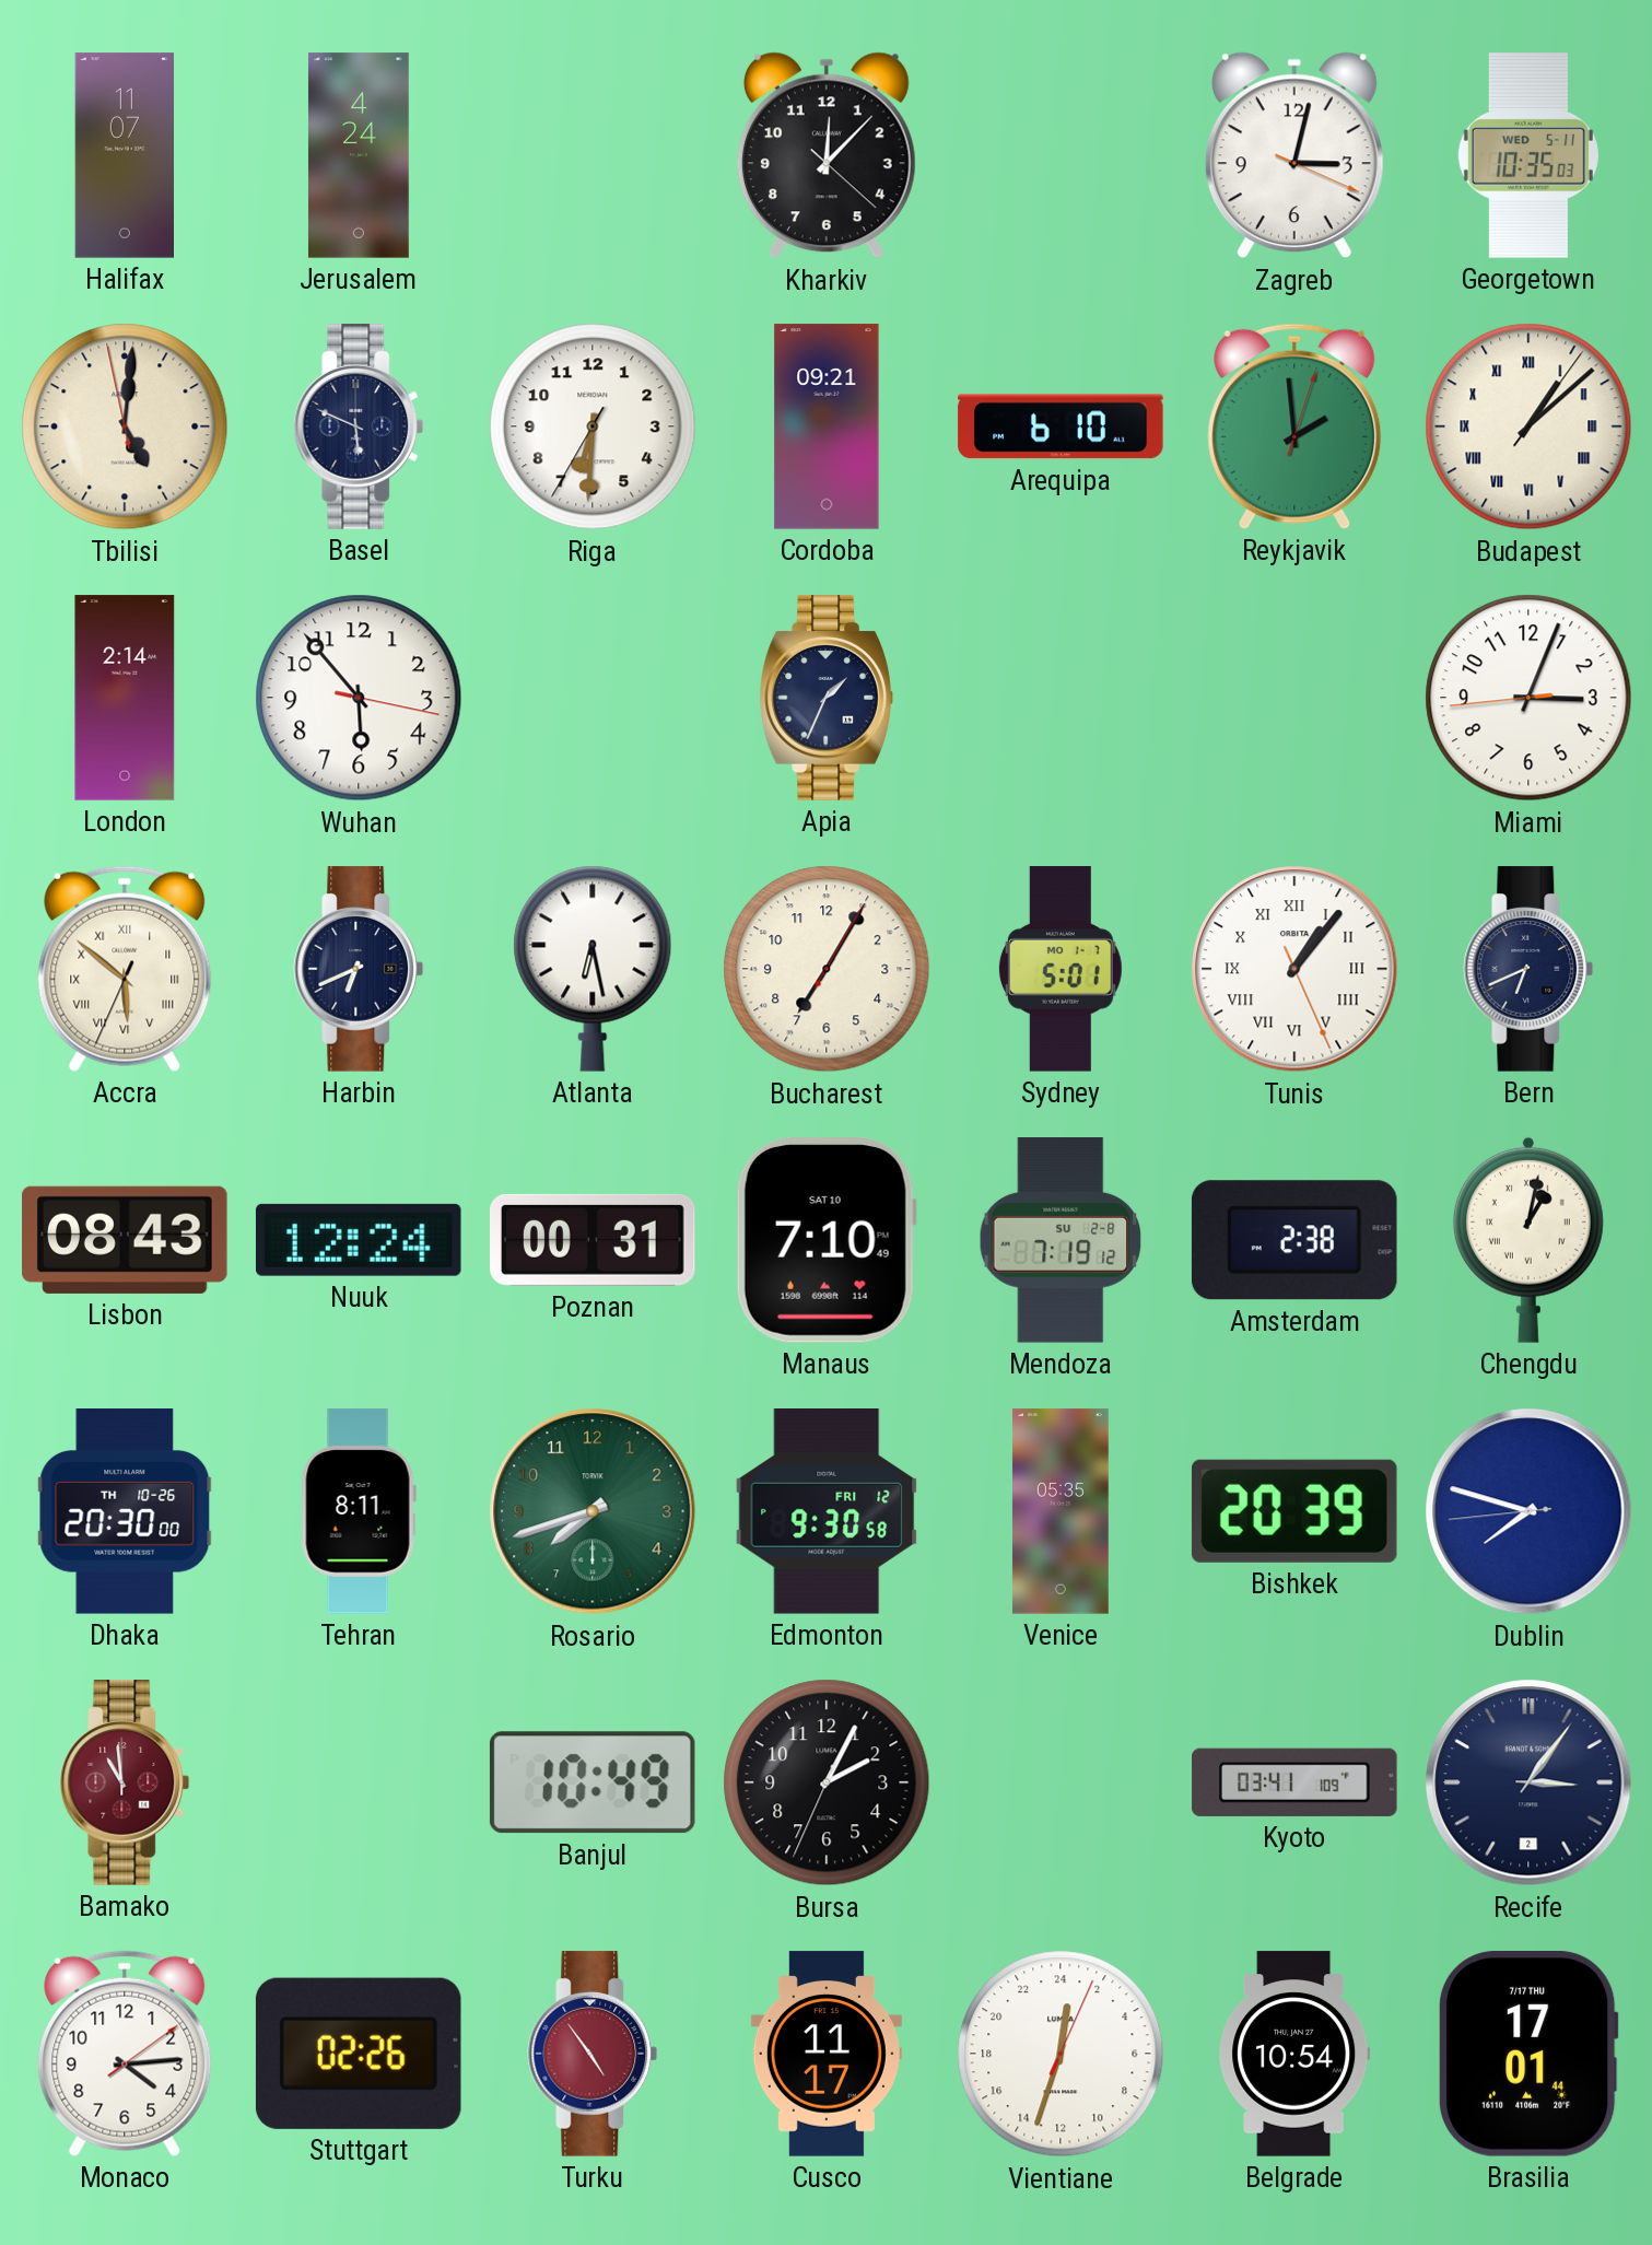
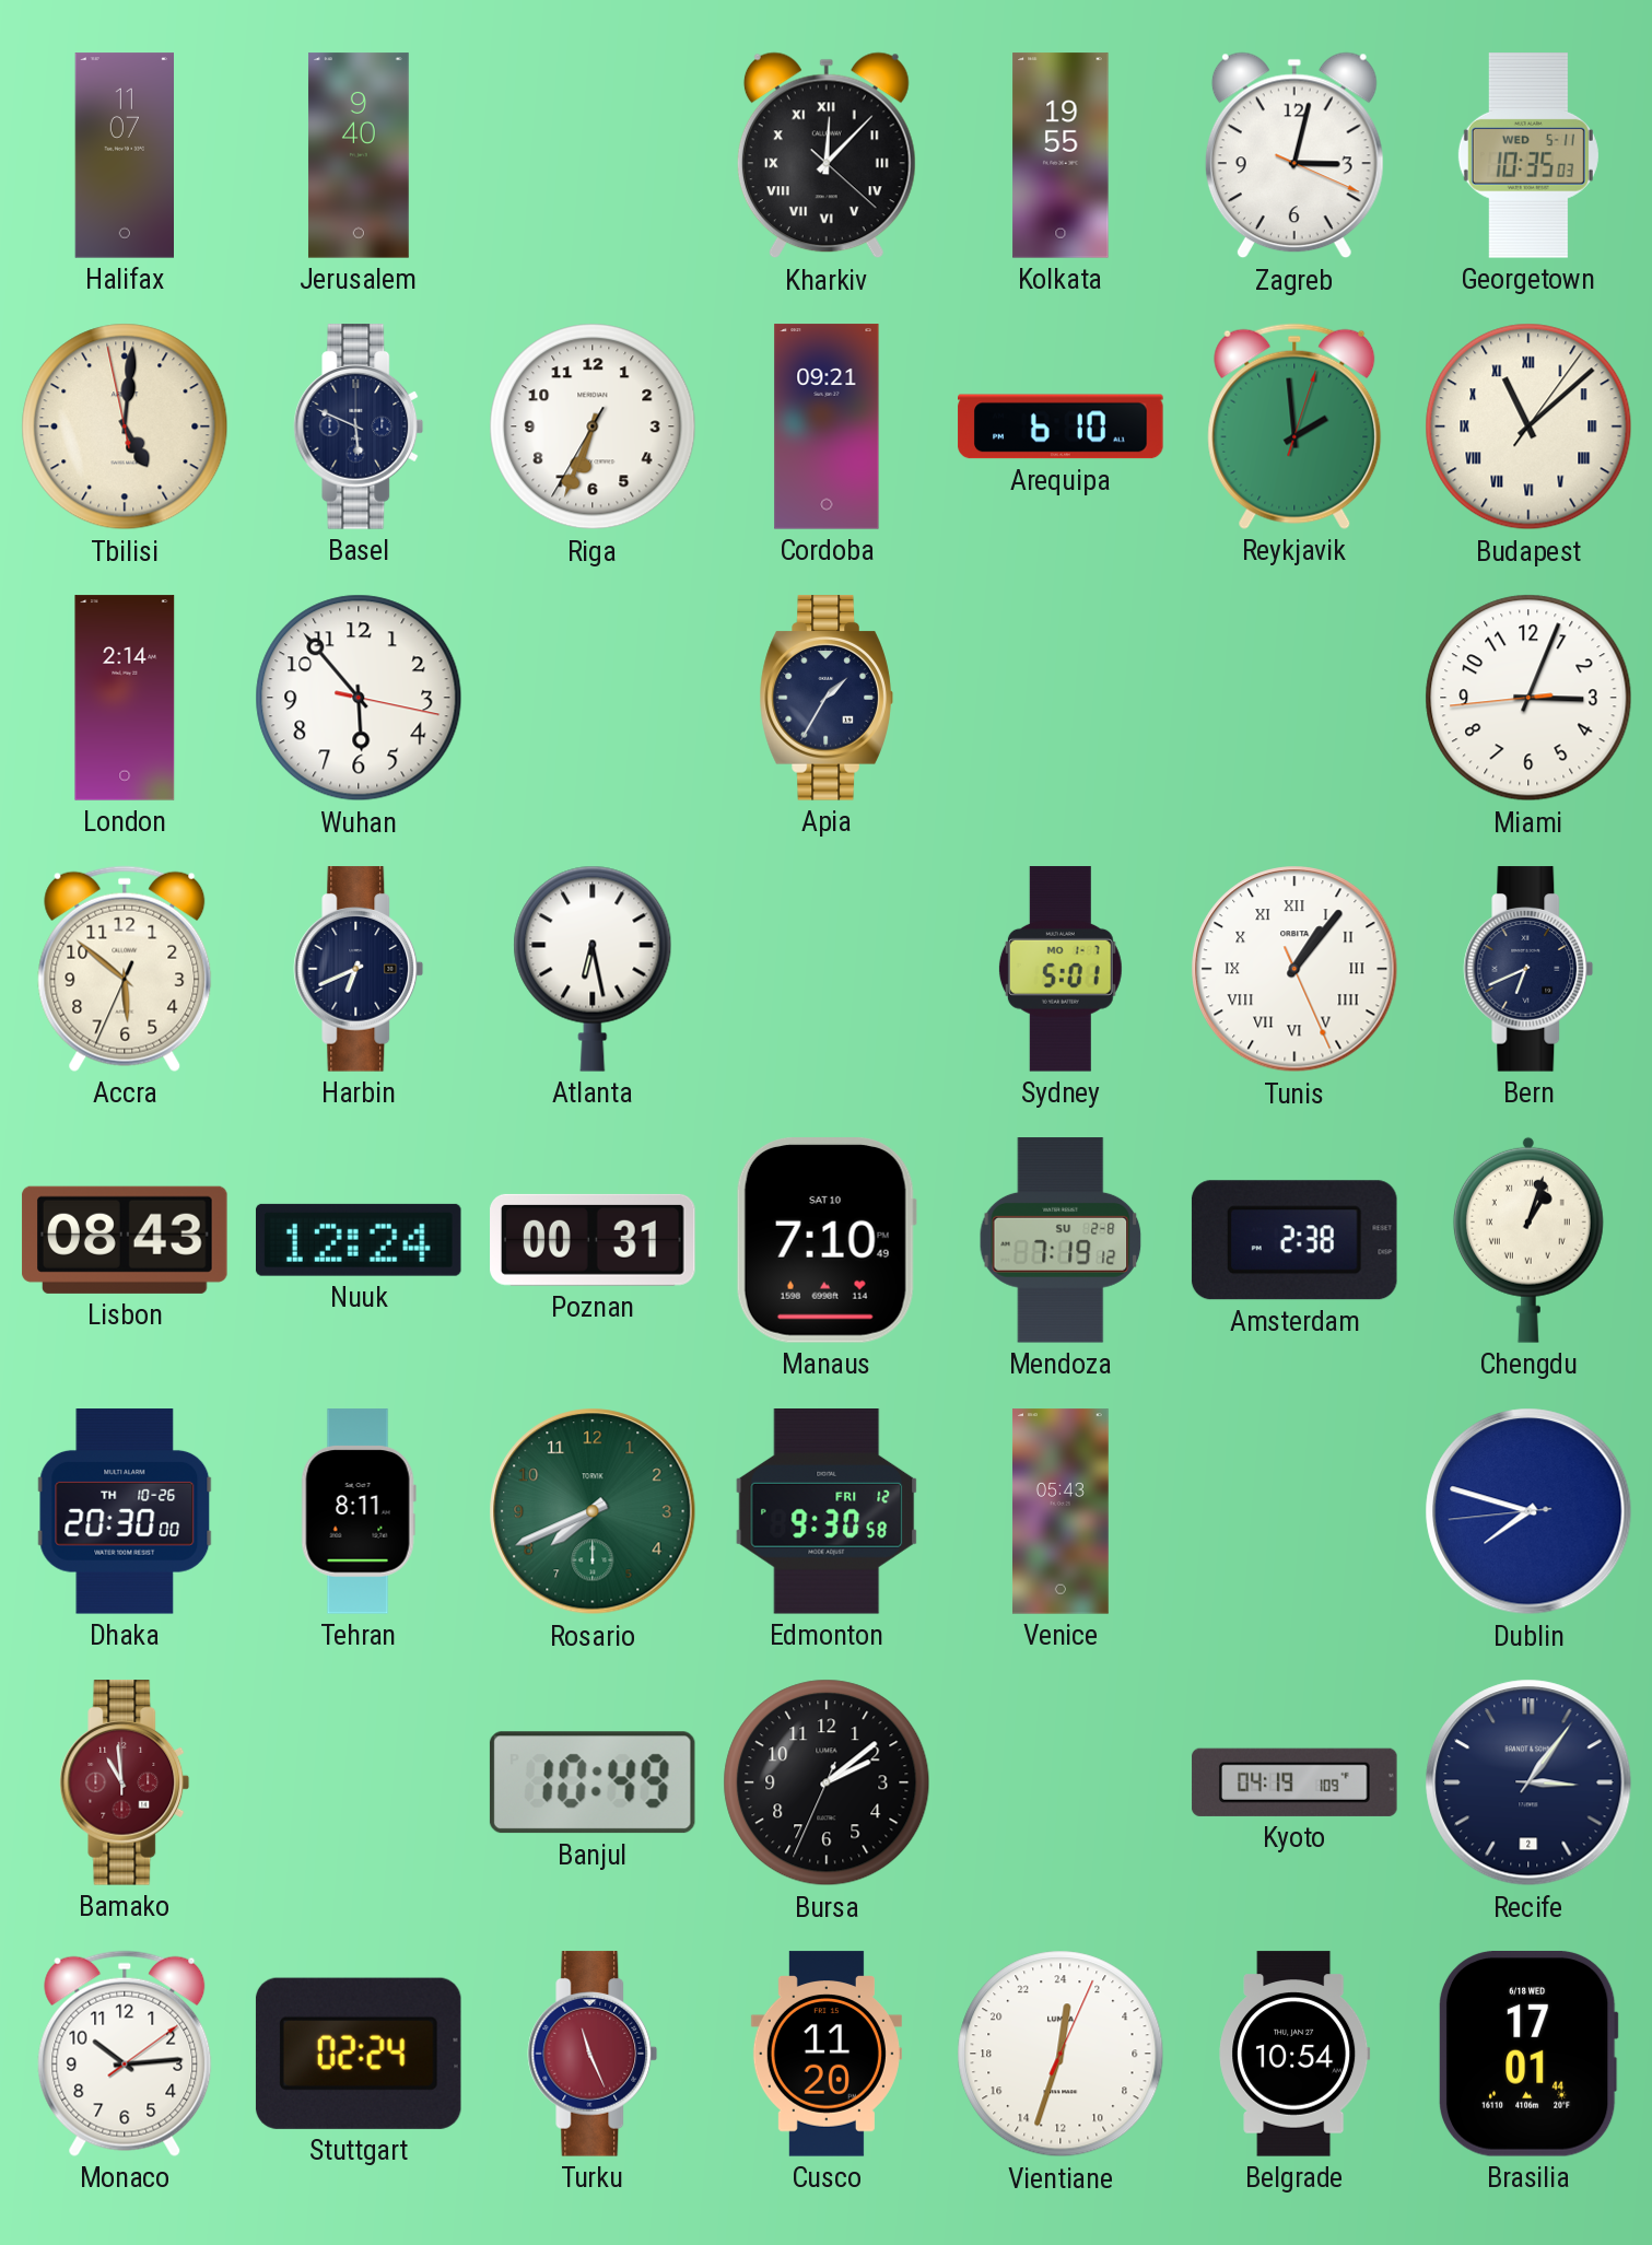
Jerusalem: 4:24 -> 9:40
Kharkiv numerals: Arabic -> Roman
Kolkata: none -> 19:55
Riga: 6:30 -> 6:33
Budapest: 1:08 -> 11:08
Apia: 1:34 -> 1:35
Accra numerals: Roman -> Arabic
Bucharest: 7:05 -> none
Chengdu: 1:02 -> 1:03
Rosario: 7:42 -> 7:41
Venice: 05:35 -> 05:43
Bishkek: 20:39 -> none
Bursa: 2:04 -> 2:08
Kyoto: 03:41 -> 04:19
Monaco: 4:14 -> 10:14
Stuttgart: 02:26 -> 02:24
Turku: 4:54 -> 11:26
Cusco: 11:17 -> 11:20
Brasilia date: 7/17 THU -> 6/18 WED
